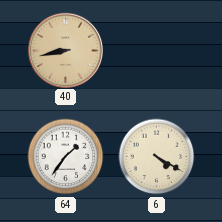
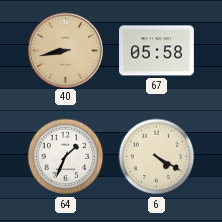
67: none -> 05:58
64: 1:36 -> 1:34
